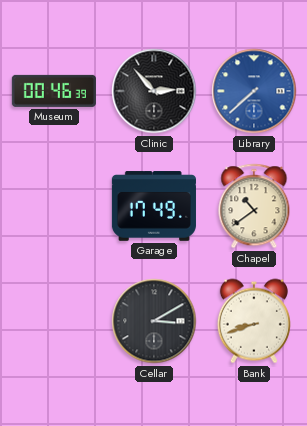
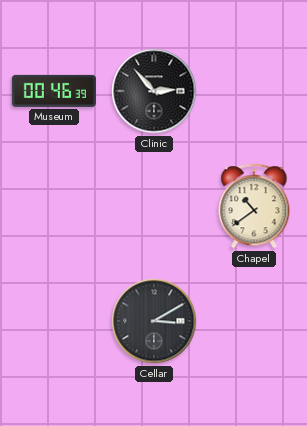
Library: 7:38 -> none
Garage: 17:49 -> none
Bank: 8:42 -> none
